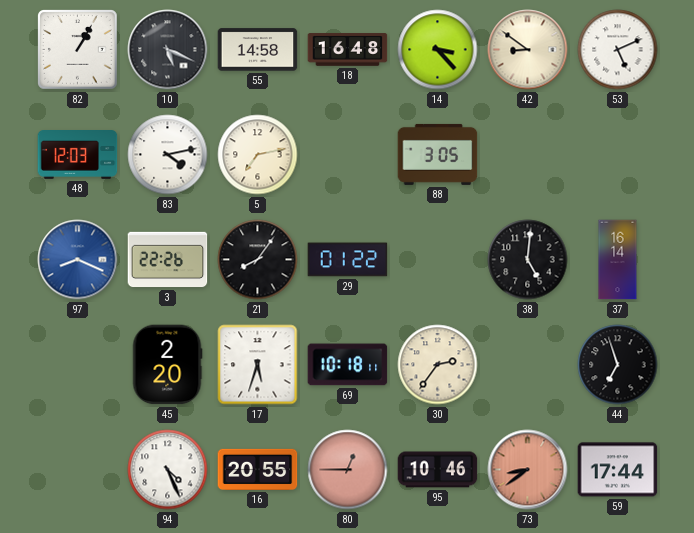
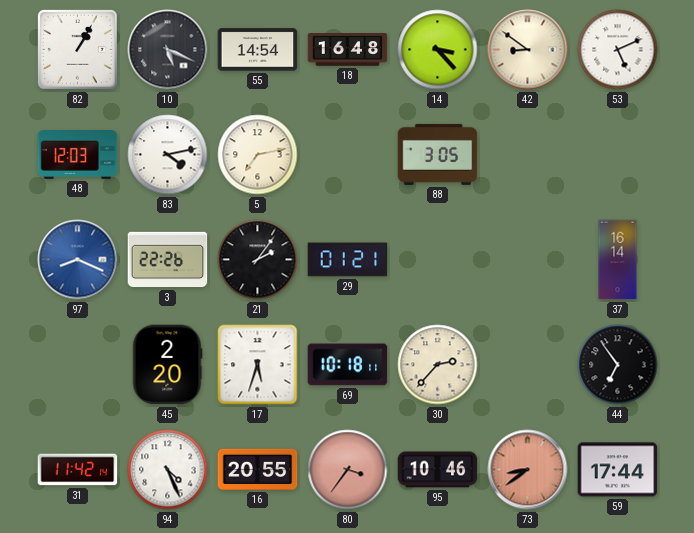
55: 14:58 -> 14:54
21: 8:06 -> 2:06
29: 01:22 -> 01:21
38: 5:01 -> none
30: 2:36 -> 2:37
44: 6:57 -> 6:54
31: none -> 11:42
80: 12:45 -> 3:36
